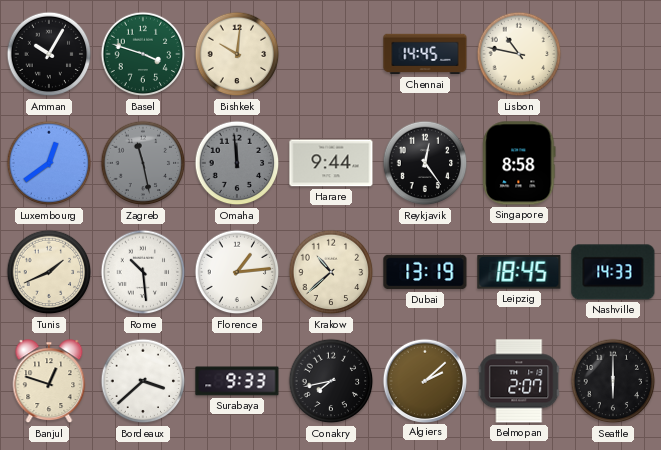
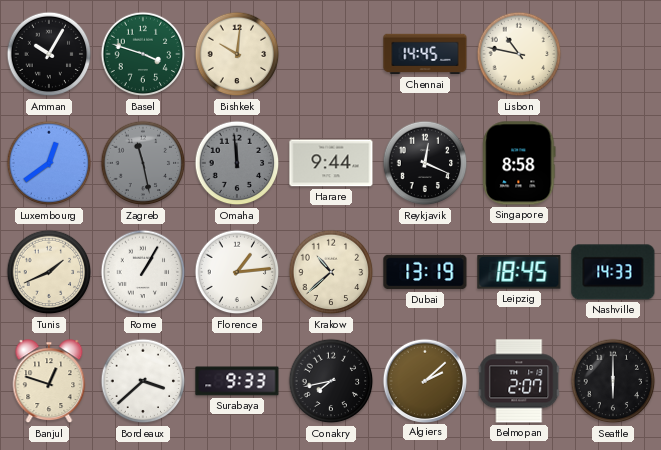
Reykjavik: 12:24 -> 12:19
Rome: 10:29 -> 1:05
